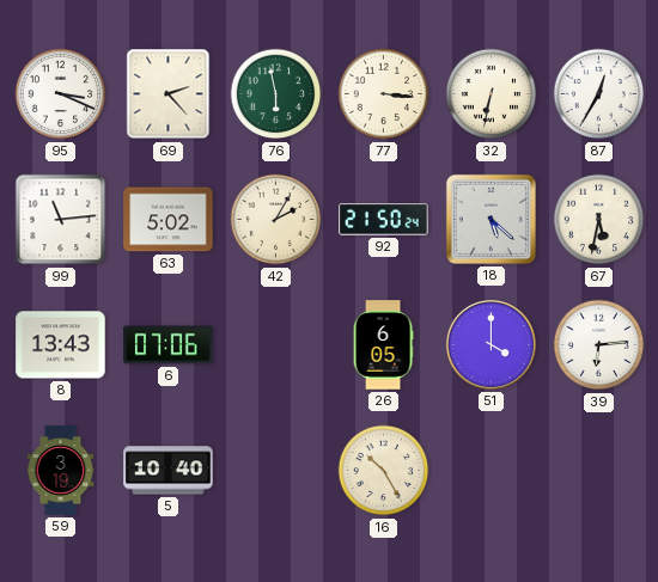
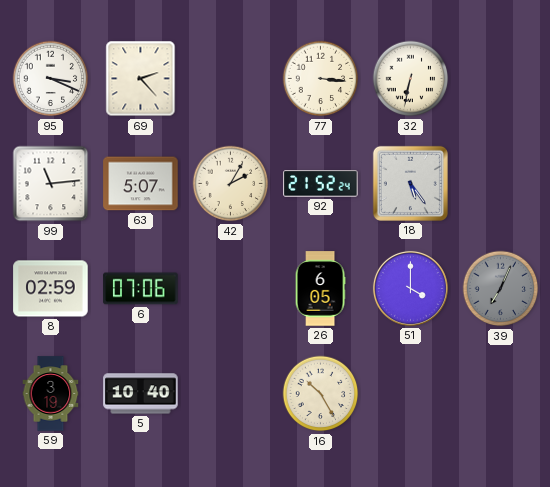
76: 5:58 -> none
87: 12:35 -> none
63: 5:02 -> 5:07
92: 21:50 -> 21:52
18: 5:22 -> 5:24
67: 5:32 -> none
8: 13:43 -> 02:59
39: 6:14 -> 7:04
39 dial: white -> grey
